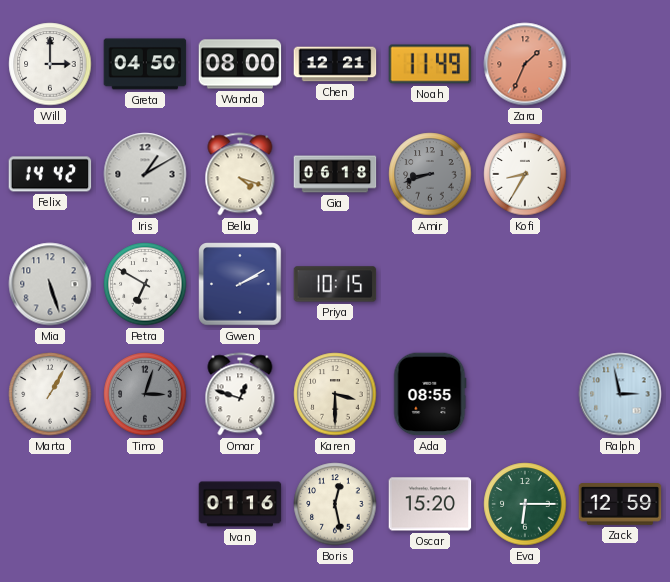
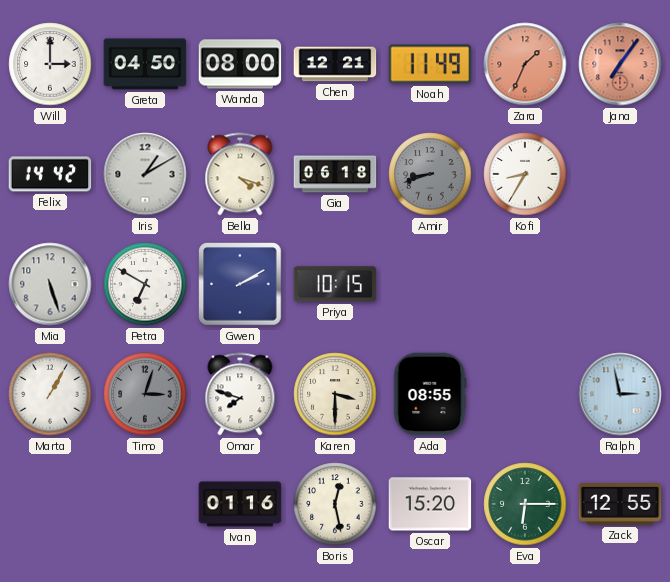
Jana: none -> 7:06
Omar: 12:48 -> 7:48
Zack: 12:59 -> 12:55
